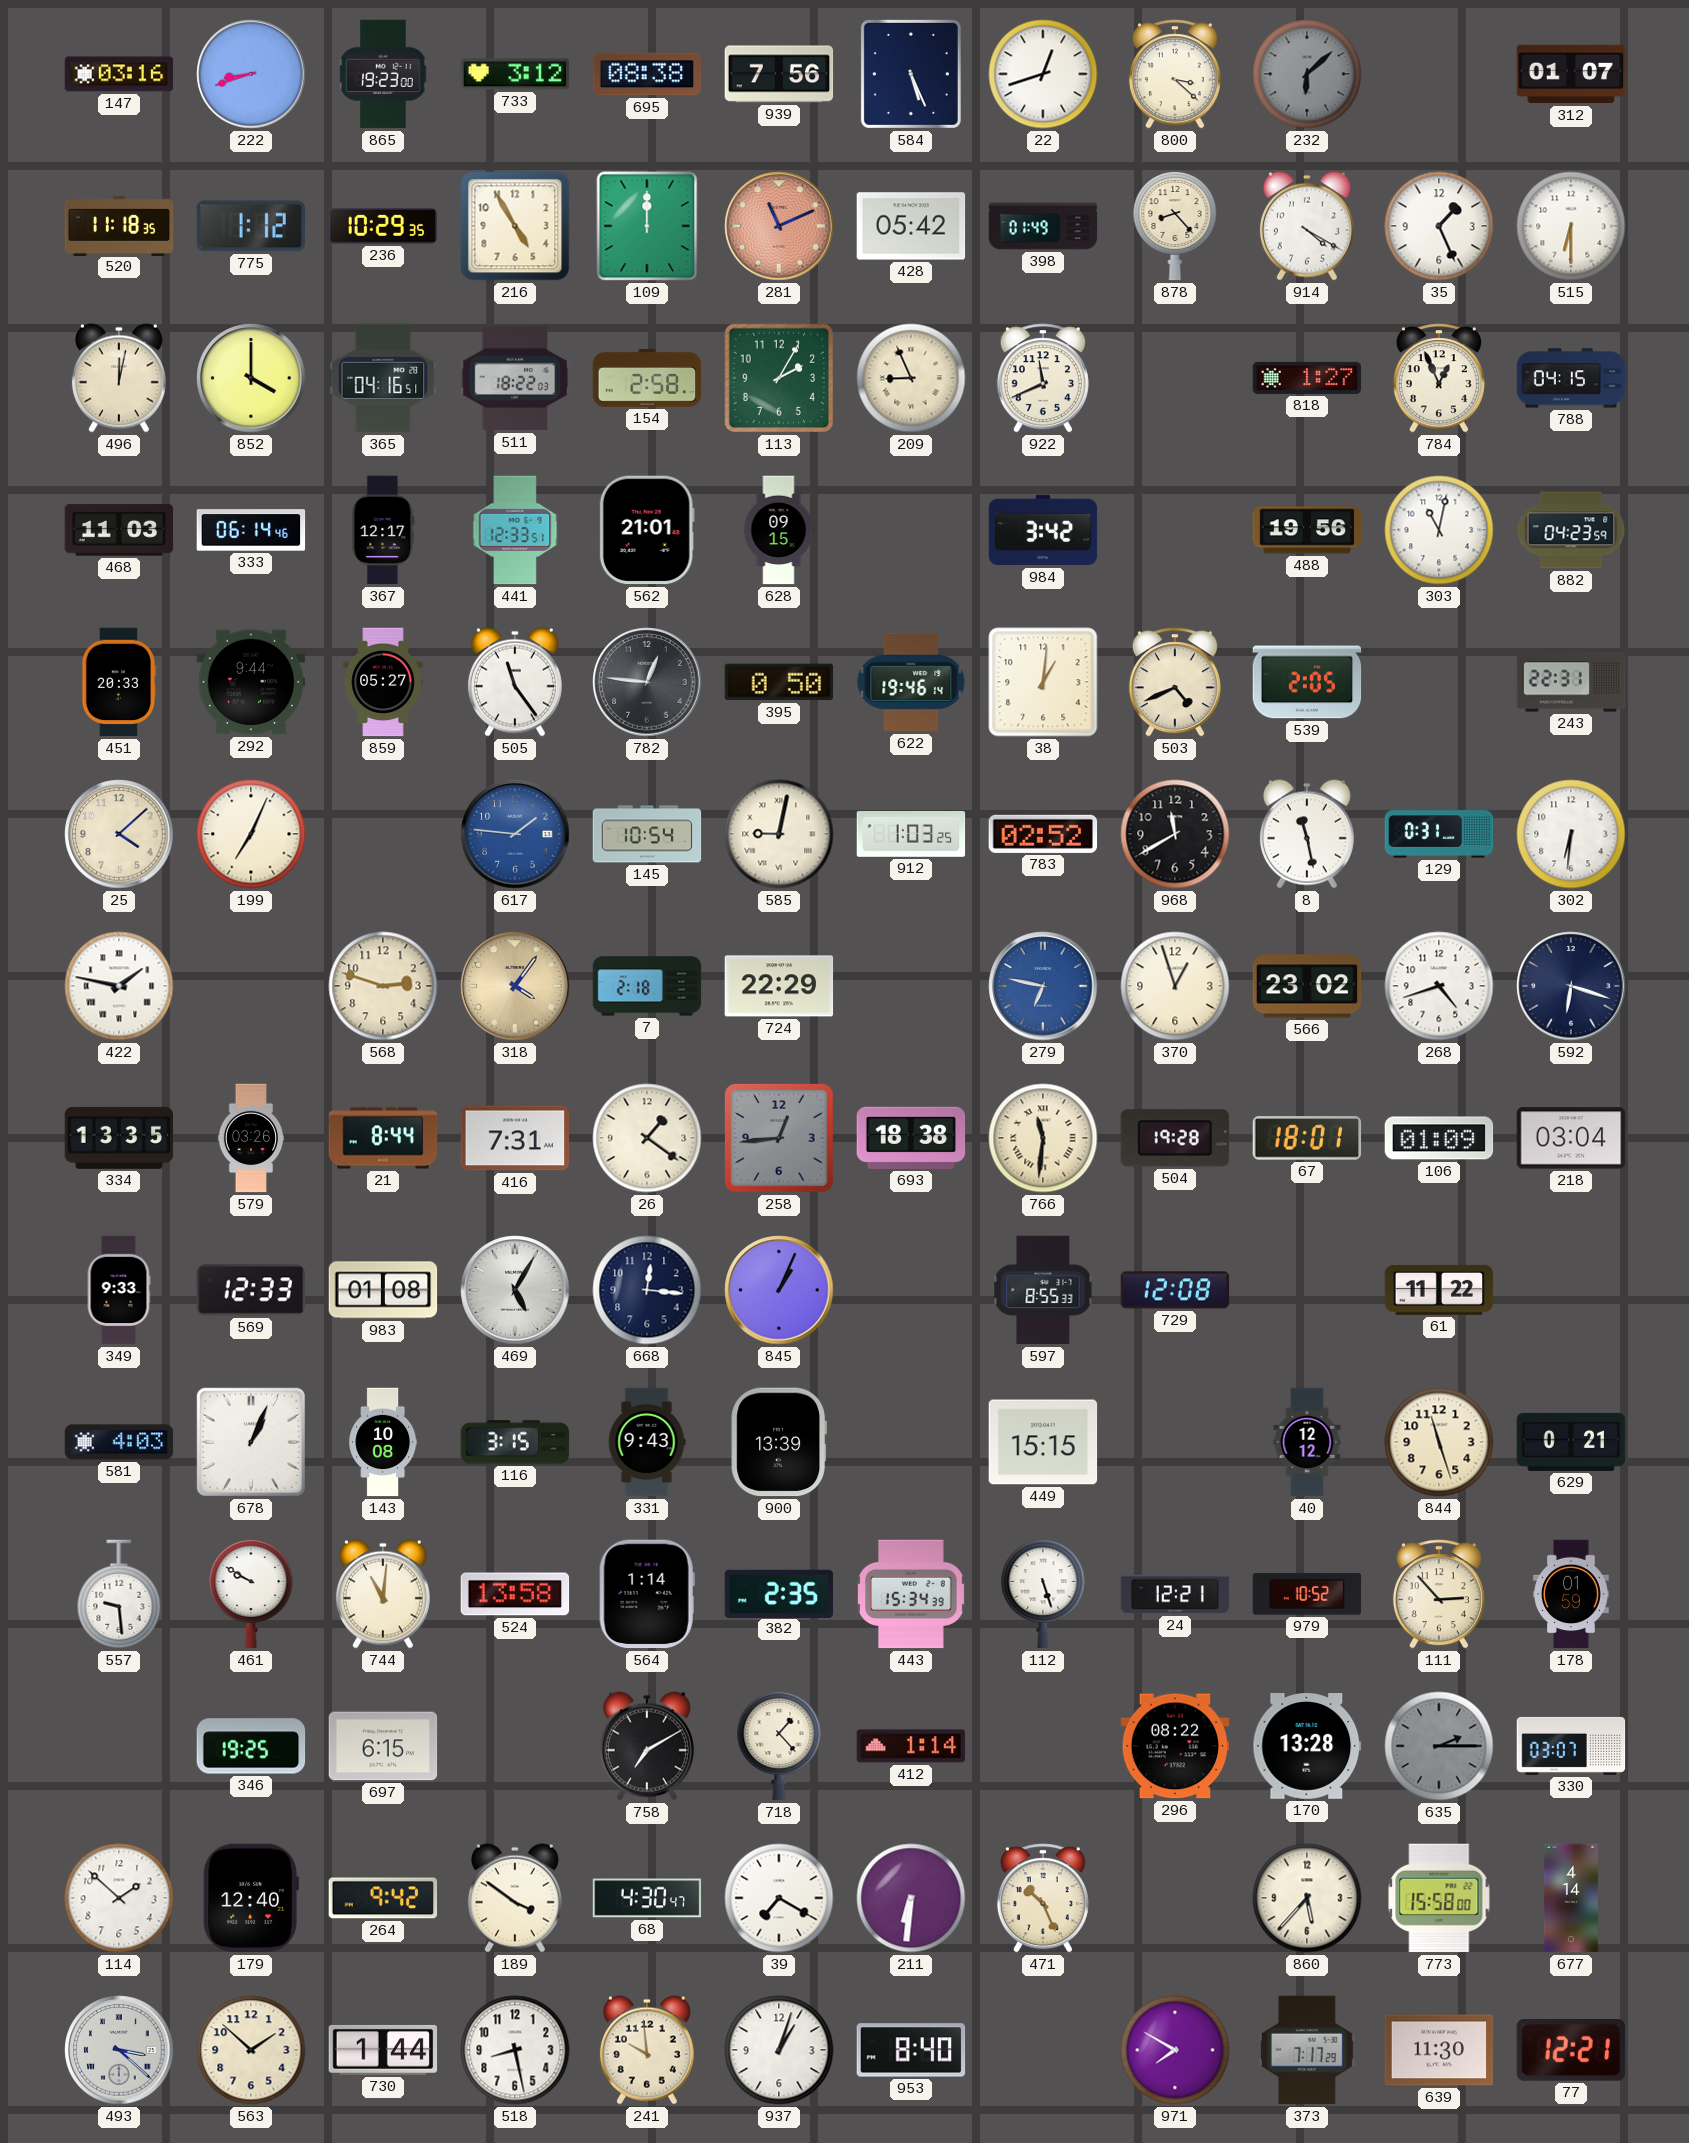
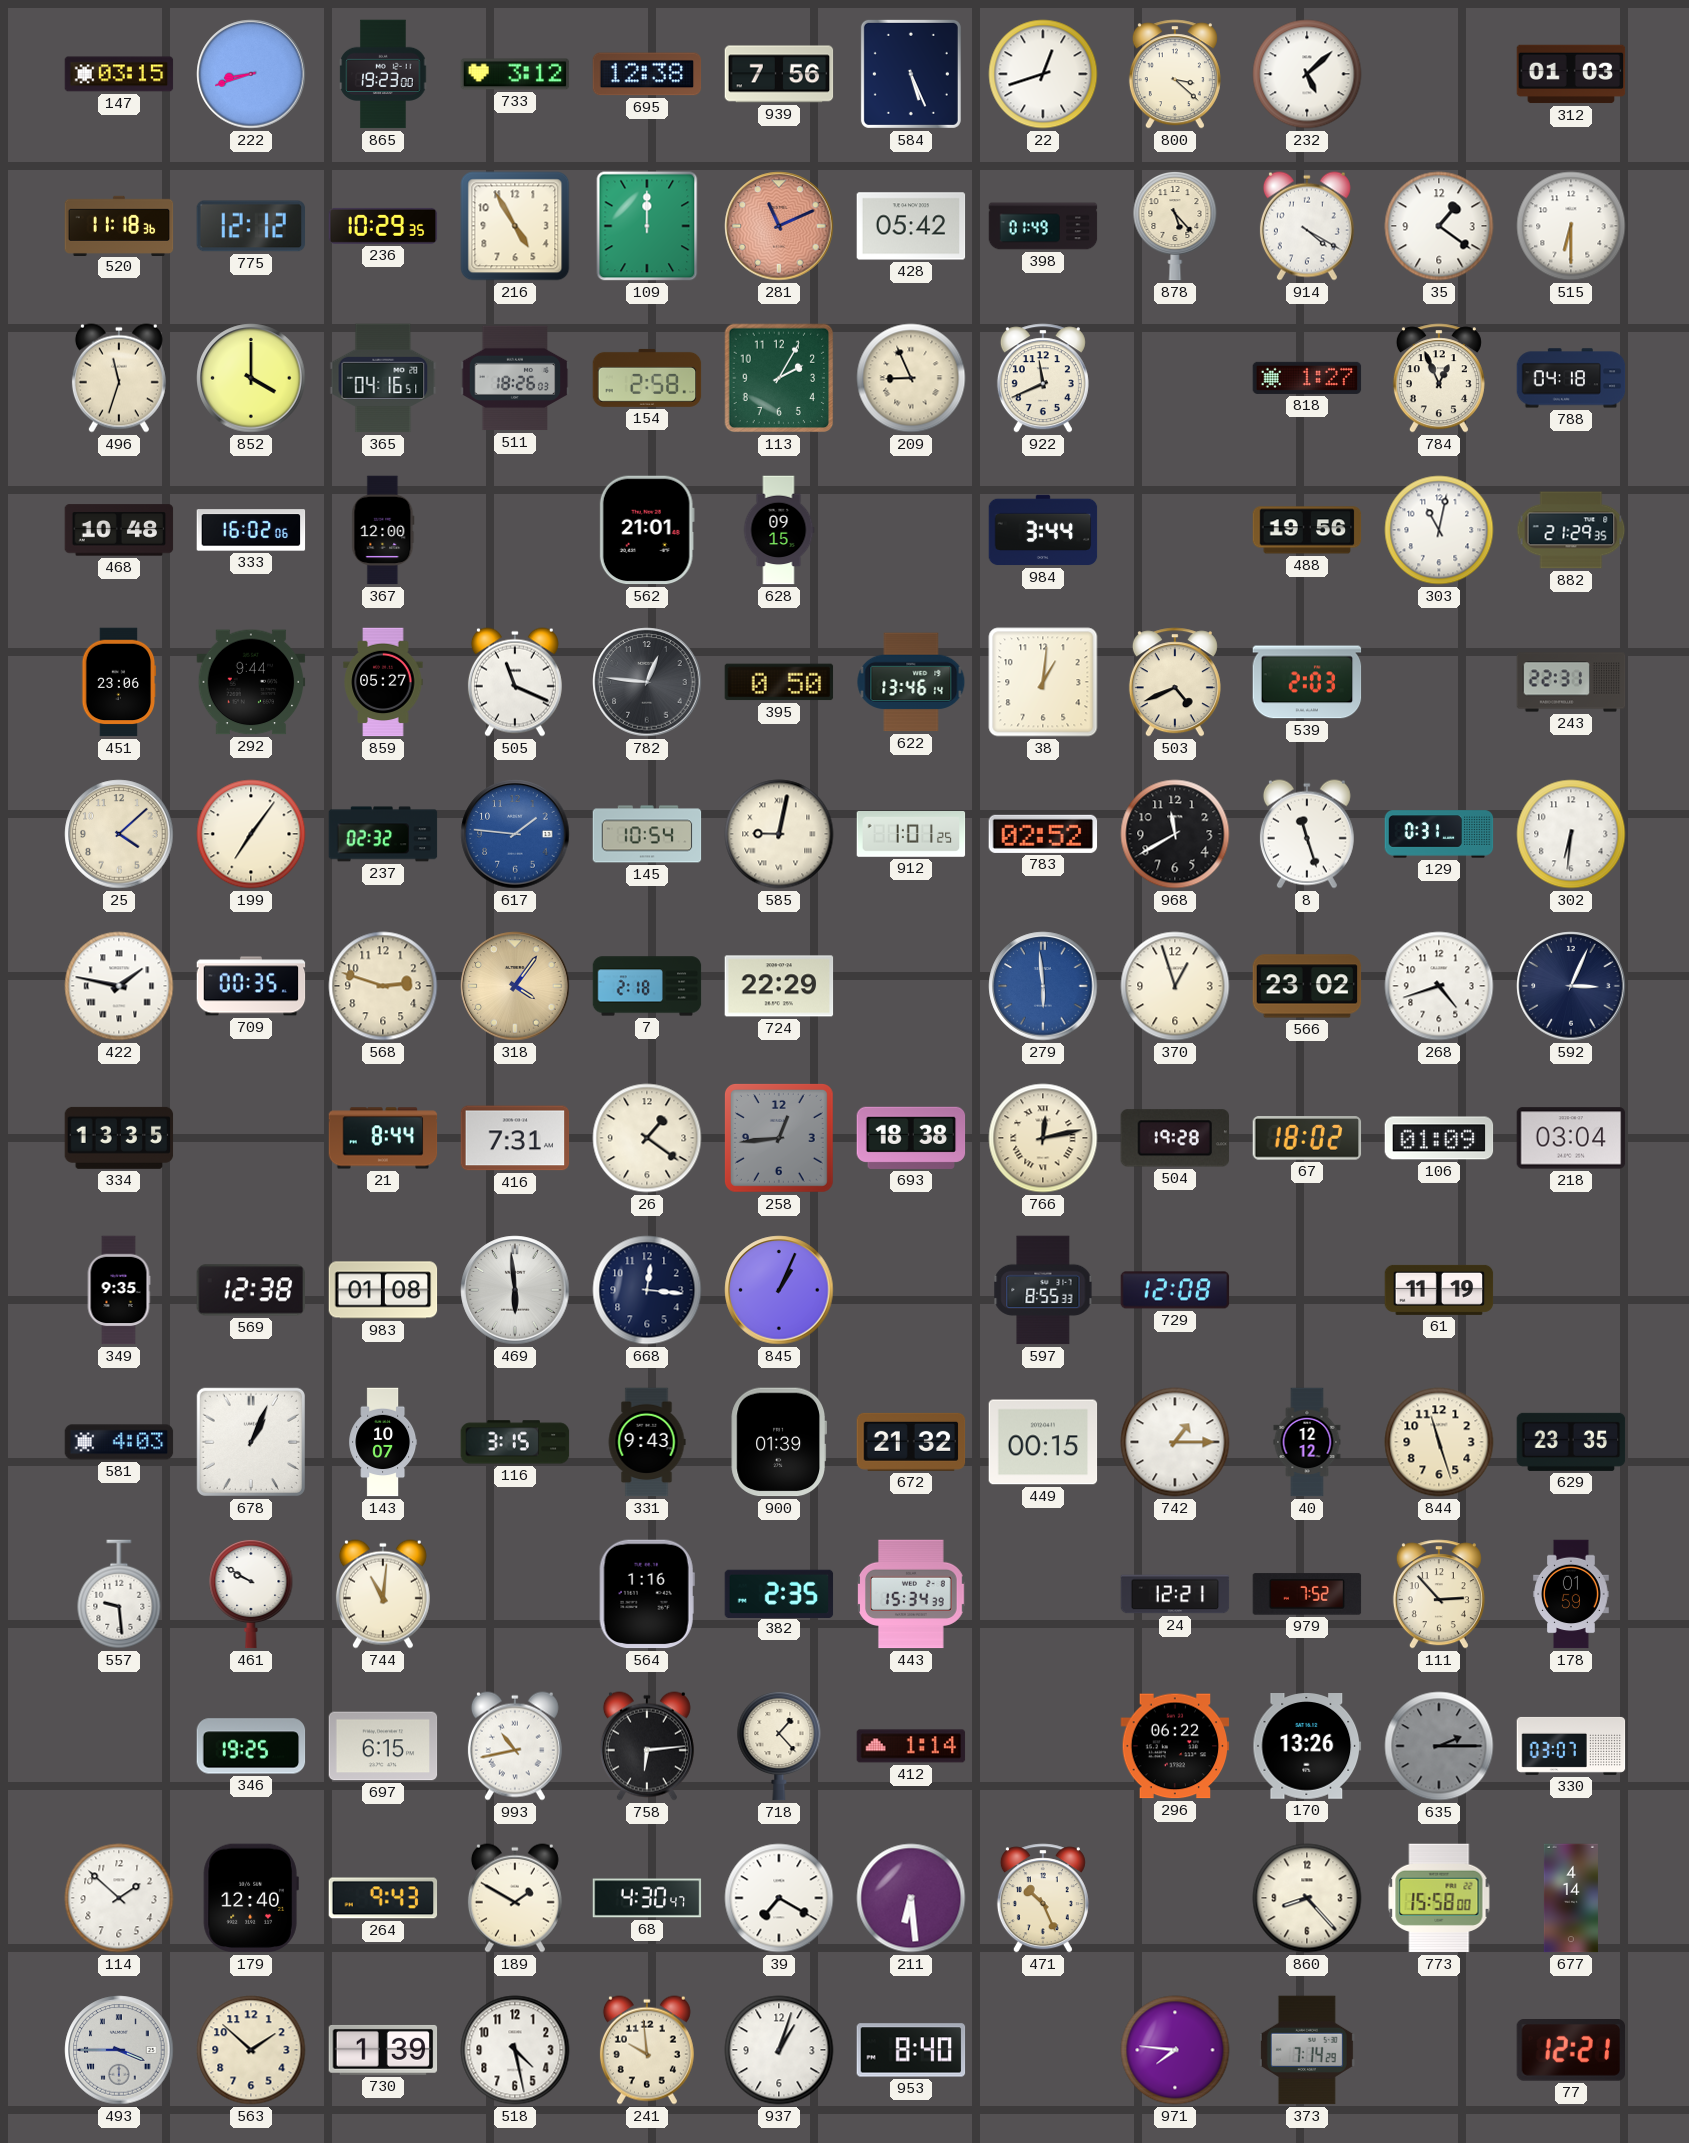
147: 03:16 -> 03:15
695: 08:38 -> 12:38
232: 6:08 -> 5:08
232 dial: grey -> white
312: 01:07 -> 01:03
520: 11:18:35 -> 11:18:36
775: 1:12 -> 12:12
878: 8:23 -> 5:23
35: 1:26 -> 1:21
496: 12:02 -> 11:33
511: 18:22 -> 18:26
788: 04:15 -> 04:18
468: 11:03 -> 10:48
333: 06:14 -> 16:02
367: 12:17 -> 12:00
441: 12:33 -> none
984: 3:42 -> 3:44
882: 04:23 -> 21:29
451: 20:33 -> 23:06
505: 11:24 -> 11:19
622: 19:46 -> 13:46
539: 2:05 -> 2:03
199: 7:04 -> 7:06
237: none -> 02:32
912: 1:03 -> 1:01
8: 11:28 -> 11:27
709: none -> 00:35
279: 6:47 -> 5:59
592: 6:18 -> 3:04
579: 03:26 -> none
766: 11:31 -> 12:13
67: 18:01 -> 18:02
349: 9:33 -> 9:35
569: 12:33 -> 12:38
469: 5:05 -> 5:59
61: 11:22 -> 11:19
143: 10:08 -> 10:07
900: 13:39 -> 01:39
672: none -> 21:32
449: 15:15 -> 00:15
742: none -> 1:15
629: 0:21 -> 23:35
524: 13:58 -> none
564: 1:14 -> 1:16
112: 5:27 -> none
979: 10:52 -> 7:52
993: none -> 10:43
758: 7:10 -> 6:14
296: 08:22 -> 06:22
170: 13:28 -> 13:26
264: 9:42 -> 9:43
189: 3:51 -> 1:50
211: 6:31 -> 6:29
860: 5:37 -> 8:23
493: 3:22 -> 3:45
730: 1:44 -> 1:39
518: 8:28 -> 4:28
971: 7:50 -> 7:46
373: 7:17 -> 7:14
639: 11:30 -> none
